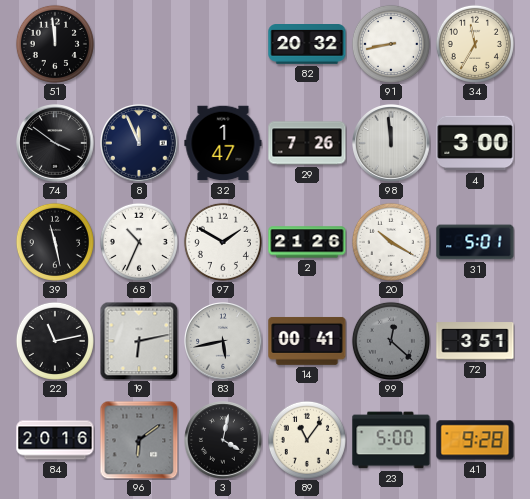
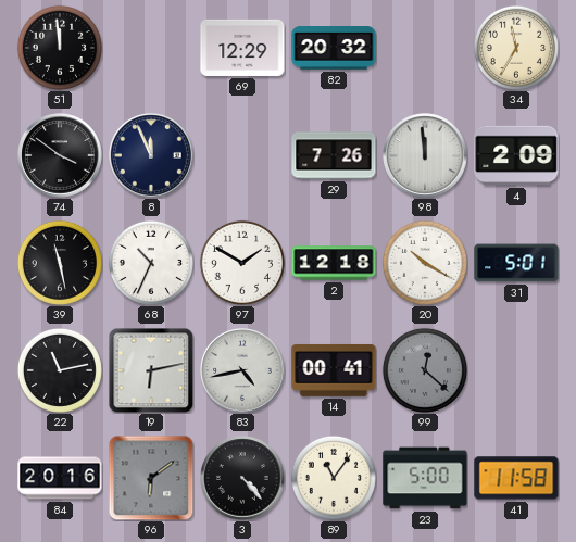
69: none -> 12:29
91: 8:43 -> none
32: 1:47 -> none
4: 3:00 -> 2:09
2: 21:26 -> 12:18
83: 5:43 -> 4:43
72: 3:51 -> none
3: 4:02 -> 4:23
41: 9:28 -> 11:58
